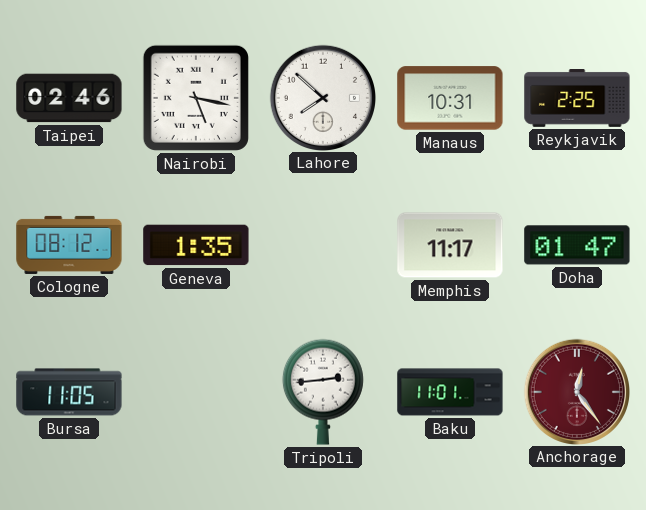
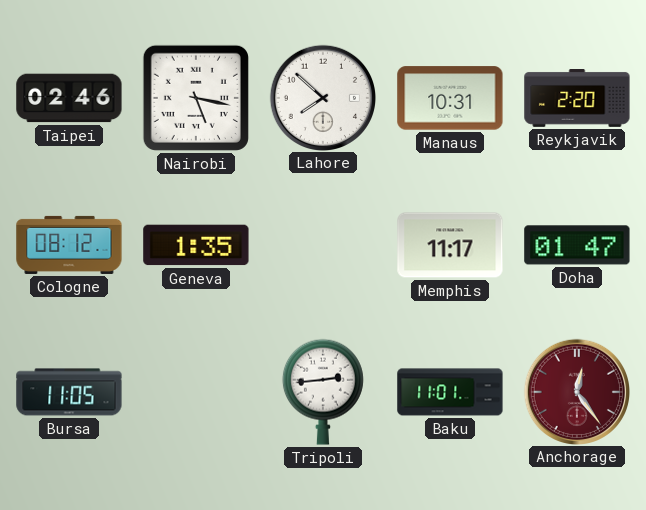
Reykjavik: 2:25 -> 2:20
